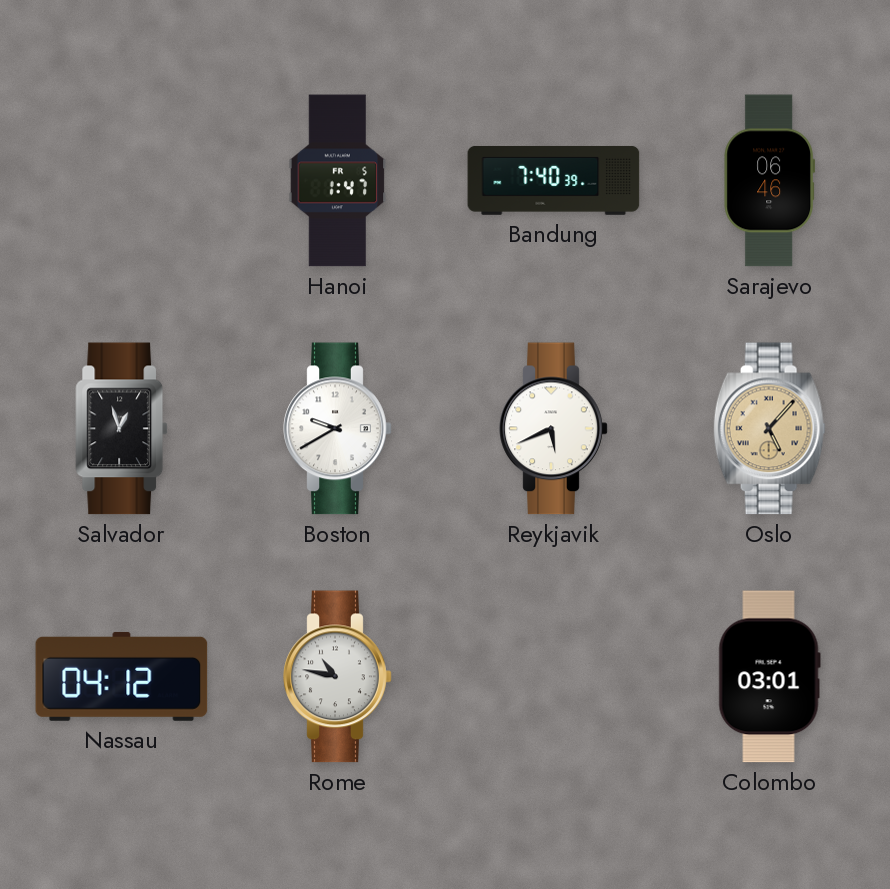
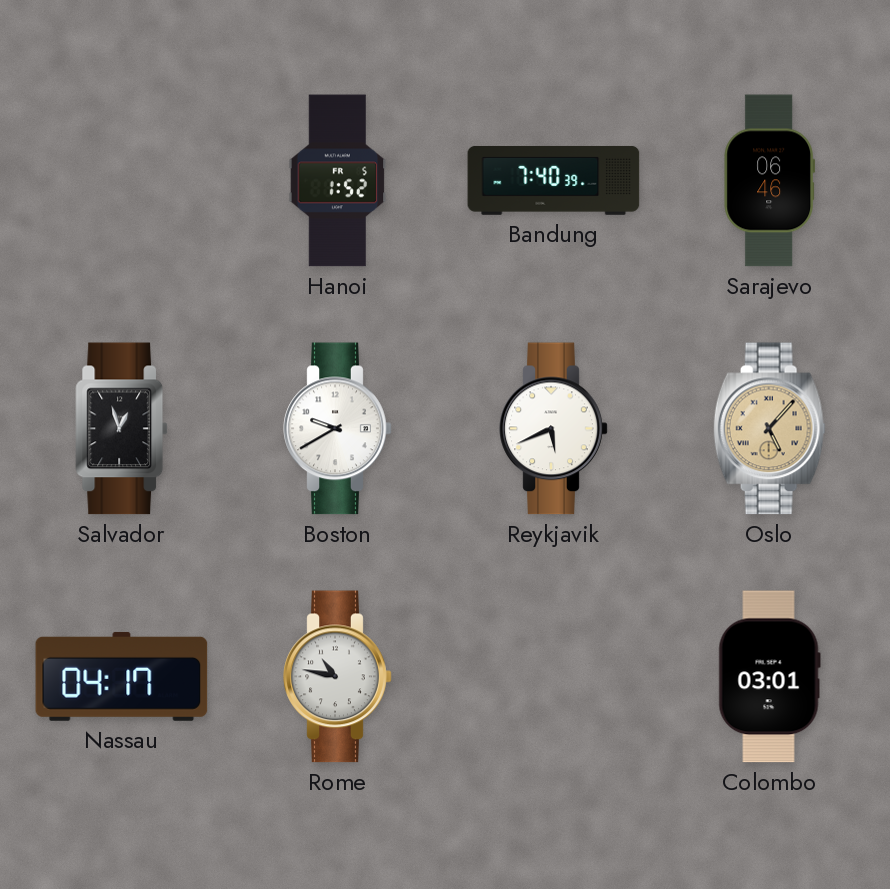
Hanoi: 1:47 -> 1:52
Nassau: 04:12 -> 04:17
